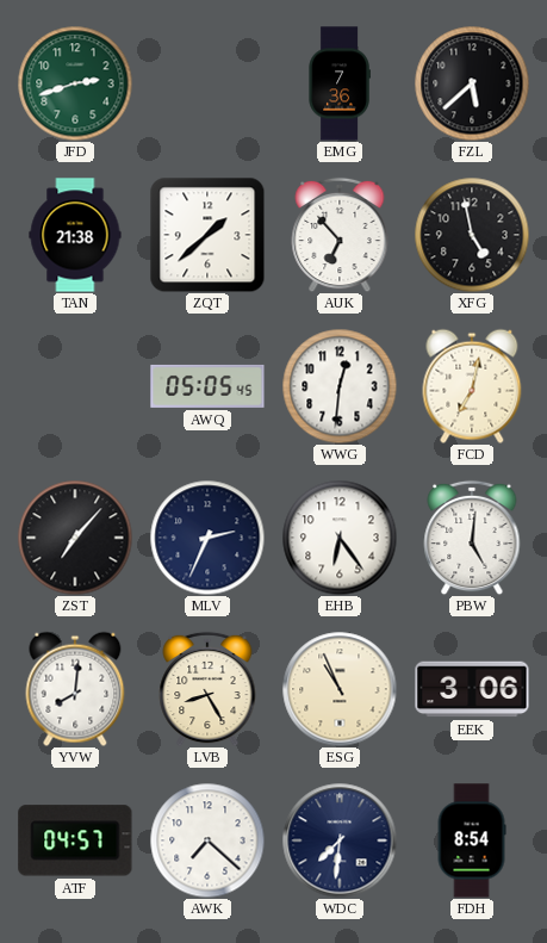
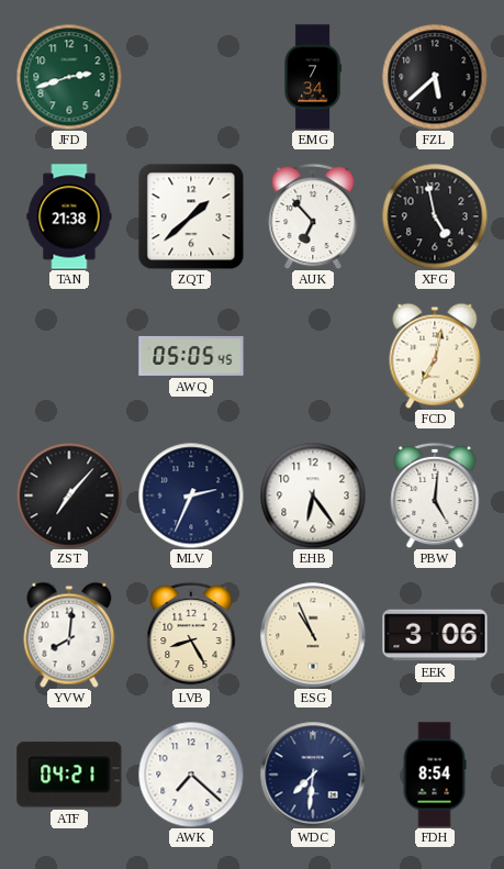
EMG: 7:36 -> 7:34
WWG: 12:31 -> none
ATF: 04:57 -> 04:21
